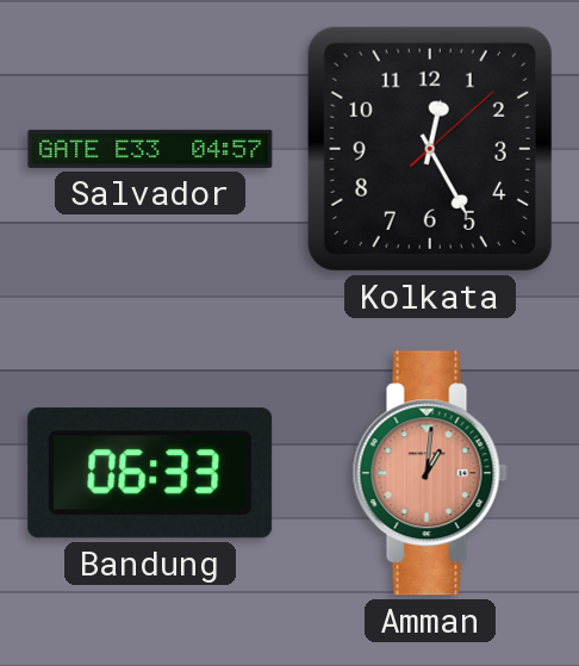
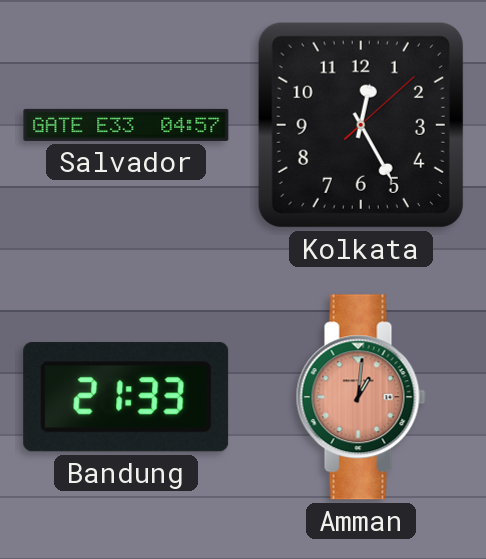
Bandung: 06:33 -> 21:33
